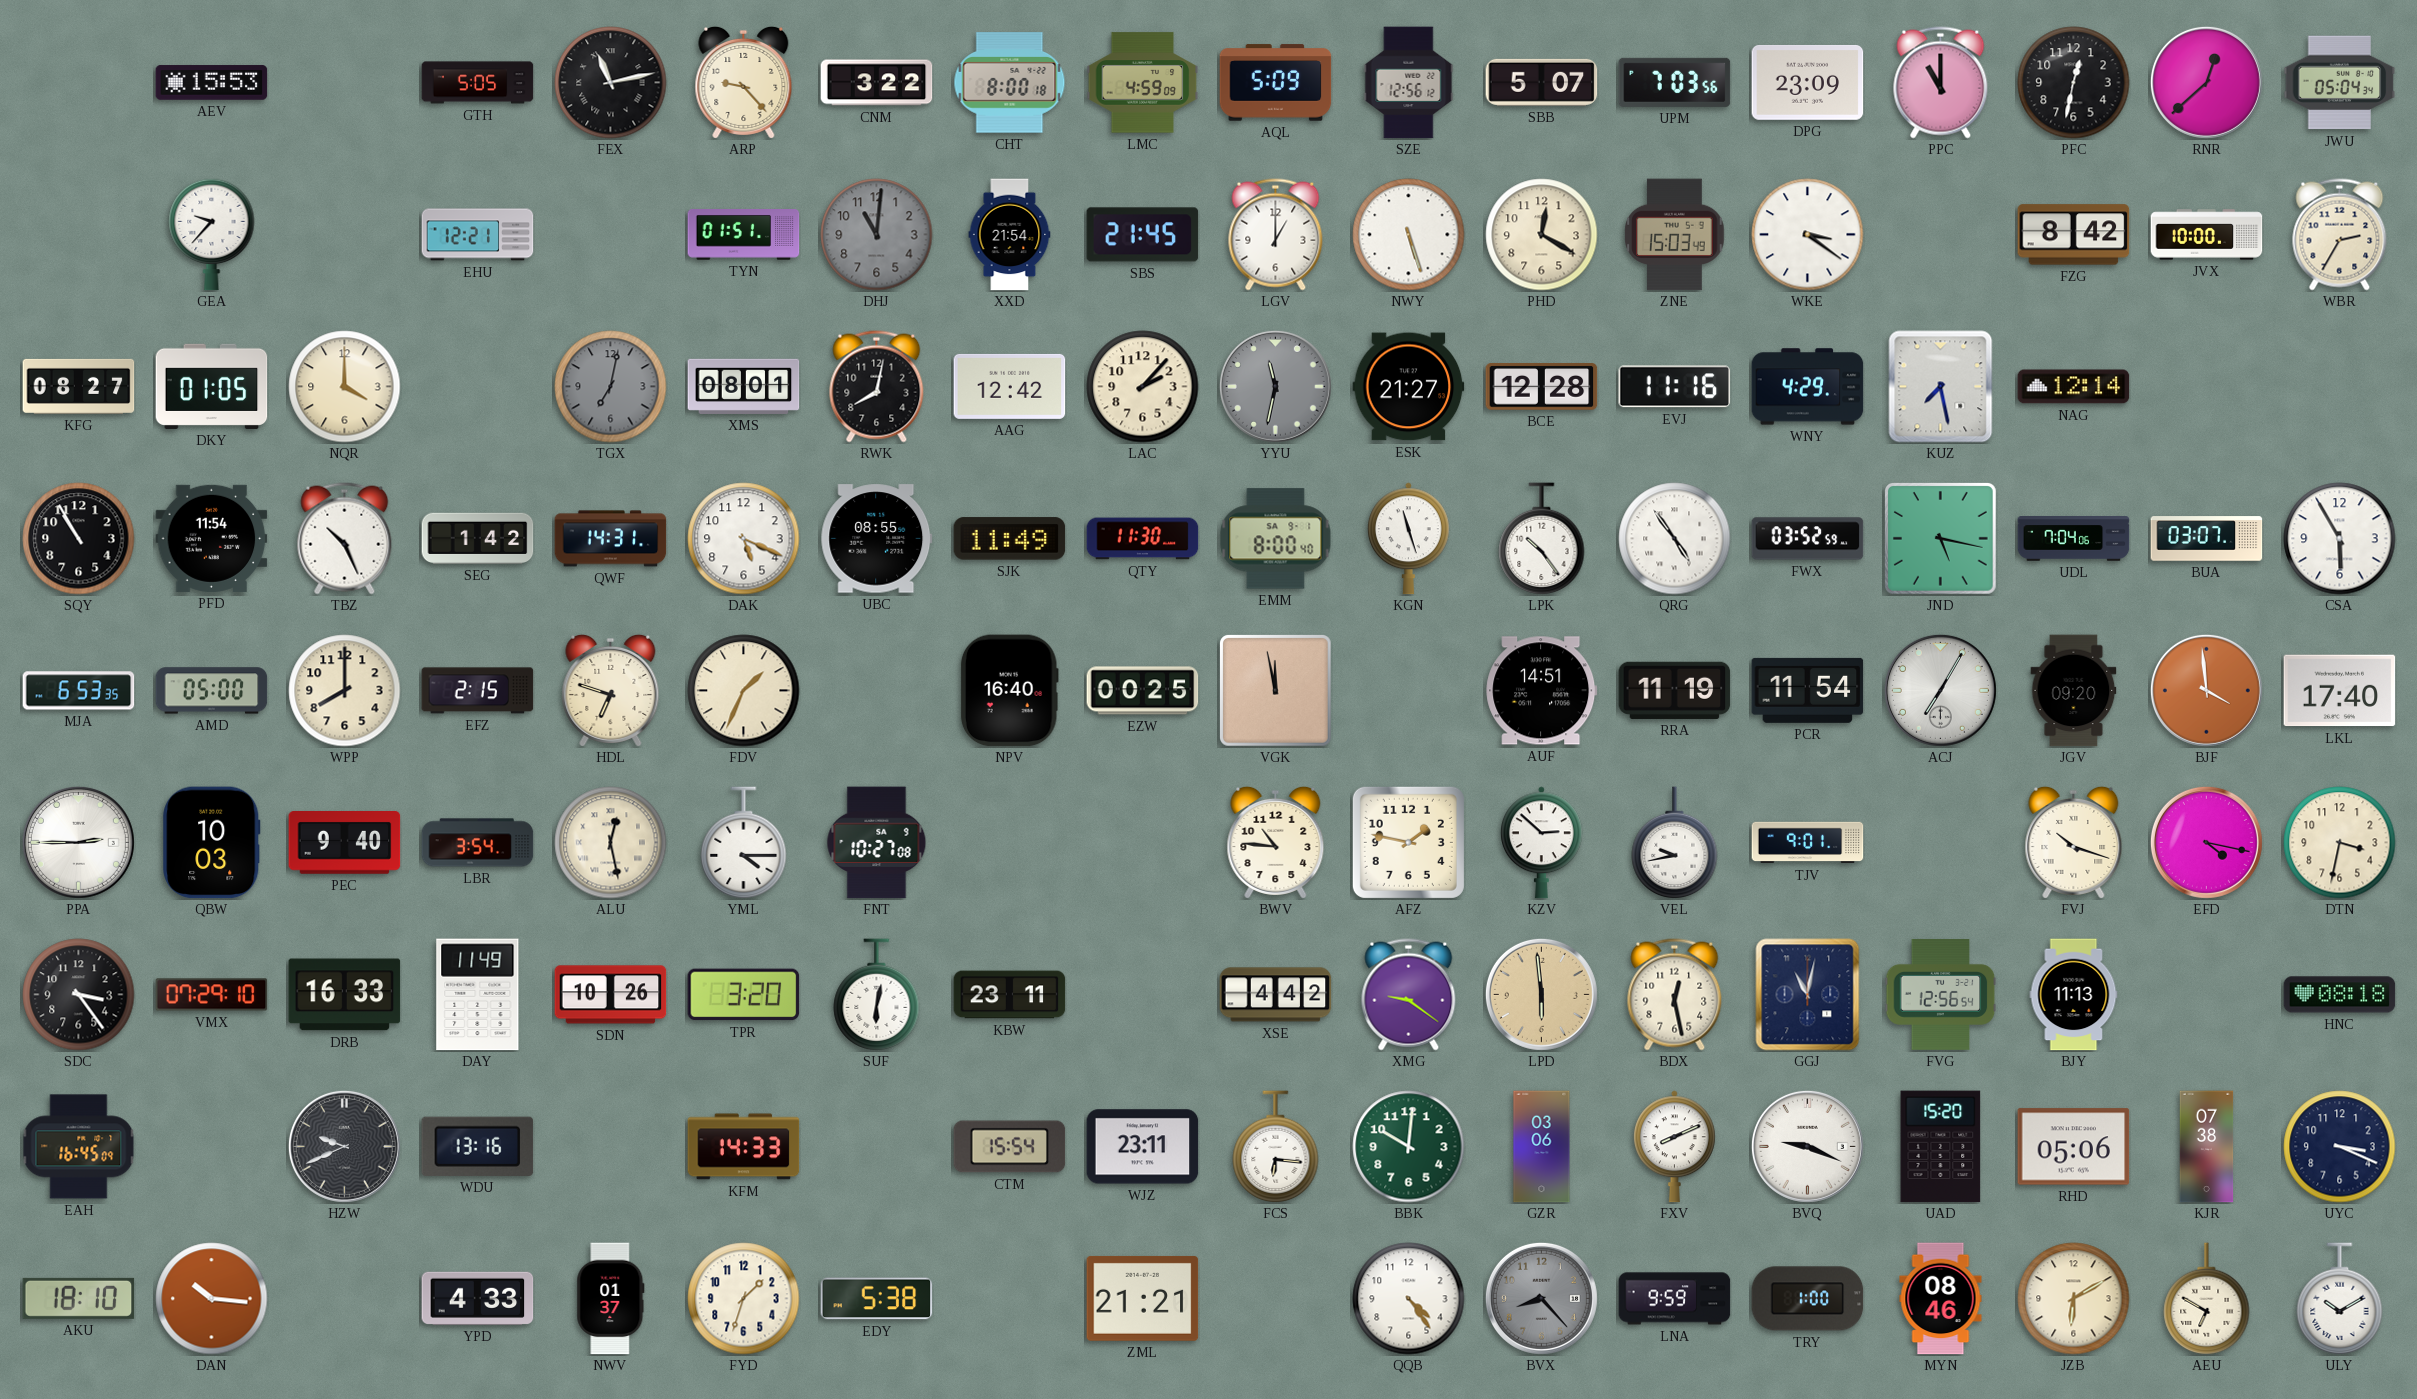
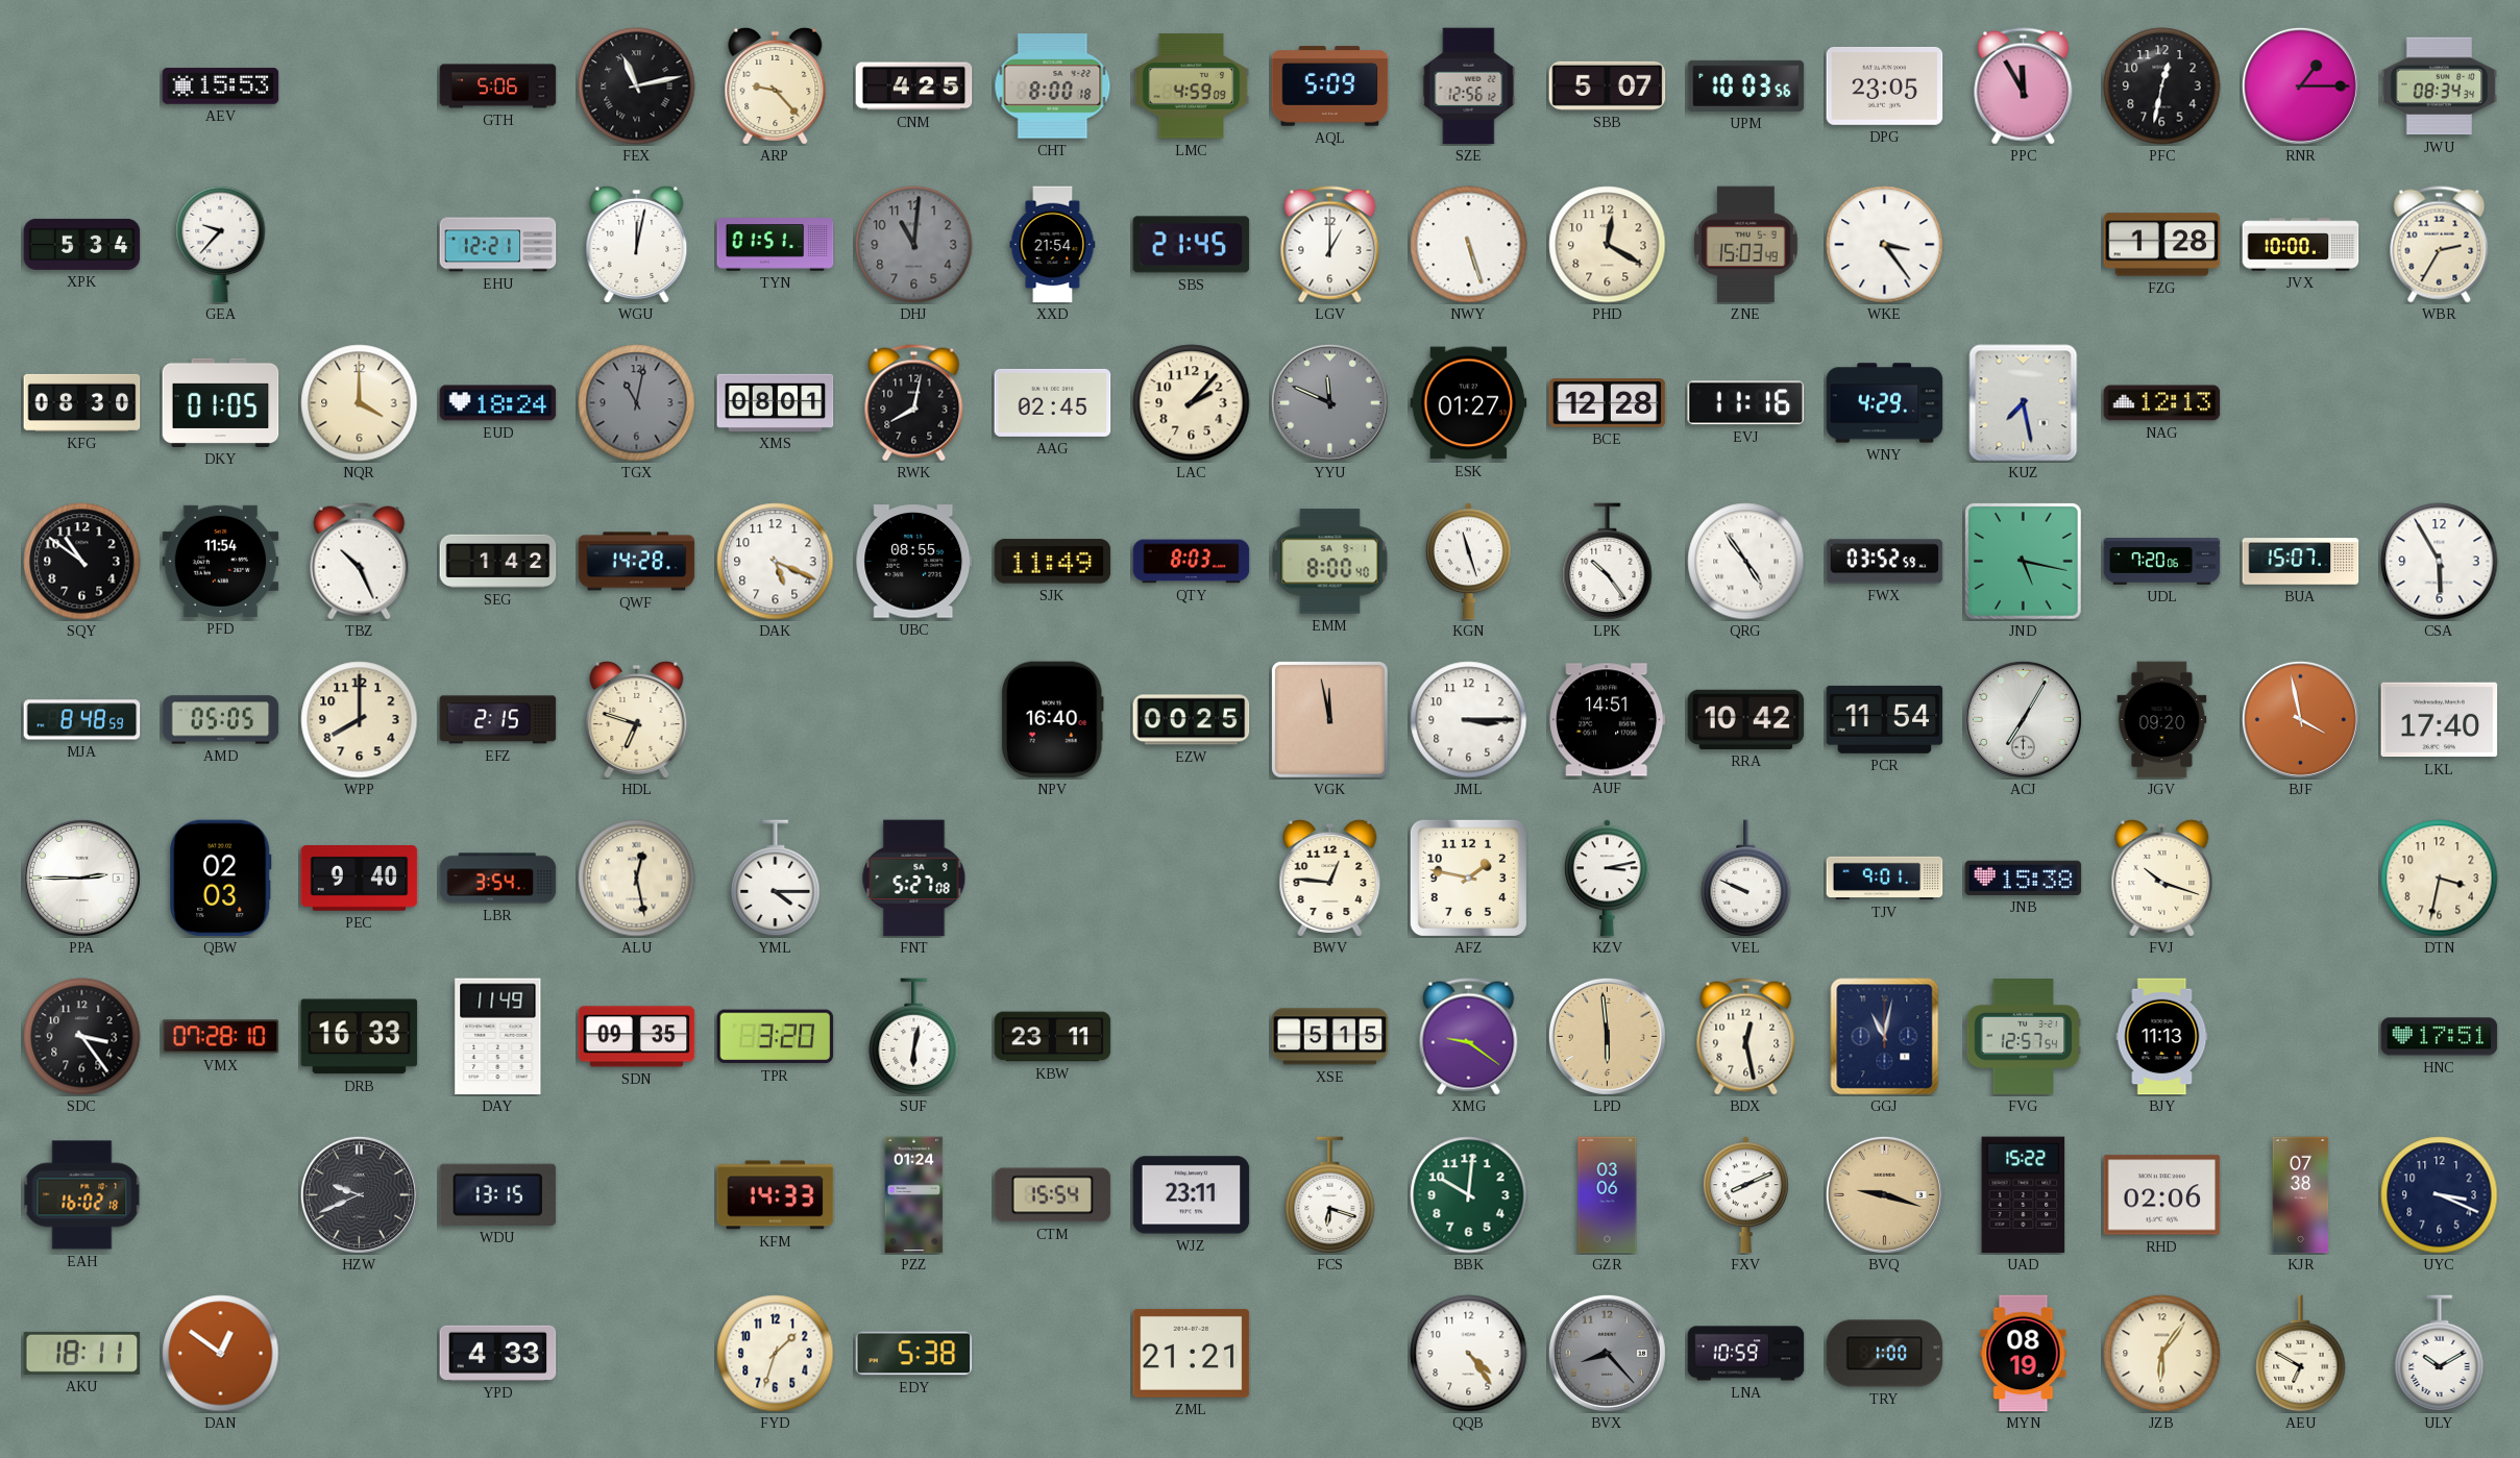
GTH: 5:05 -> 5:06
CNM: 3:22 -> 4:25
UPM: 7:03 -> 10:03
DPG: 23:09 -> 23:05
PPC: 11:00 -> 11:55
RNR: 12:38 -> 1:15
JWU: 05:04 -> 08:34
XPK: none -> 5:34
WGU: none -> 12:02
WKE: 3:21 -> 3:24
FZG: 8:42 -> 1:28
KFG: 08:27 -> 08:30
EUD: none -> 18:24
TGX: 7:02 -> 11:02
AAG: 12:42 -> 02:45
YYU: 11:32 -> 11:49
ESK: 21:27 -> 01:27
NAG: 12:14 -> 12:13
SQY: 10:55 -> 10:51
QWF: 14:31 -> 14:28
QTY: 11:30 -> 8:03
UDL: 7:04 -> 7:20
BUA: 03:07 -> 15:07
MJA: 6:53 -> 8:48
AMD: 05:00 -> 05:05
FDV: 1:34 -> none
JML: none -> 3:15
RRA: 11:19 -> 10:42
BJF: 3:59 -> 3:58
QBW: 10:03 -> 02:03
FNT: 10:27 -> 5:27
BWV: 10:46 -> 12:46
KZV: 2:52 -> 3:13
VEL: 9:43 -> 9:49
JNB: none -> 15:38
EFD: 4:17 -> none
VMX: 07:29 -> 07:28
SDN: 10:26 -> 09:35
XSE: 4:42 -> 5:15
FVG: 12:56 -> 12:57
HNC: 08:18 -> 17:51
EAH: 16:45 -> 16:02
WDU: 13:16 -> 13:15
PZZ: none -> 01:24
FCS: 6:16 -> 6:18
BVQ: 9:19 -> 9:18
BVQ dial: white -> champagne
UAD: 15:20 -> 15:22
RHD: 05:06 -> 02:06
AKU: 18:10 -> 18:11
DAN: 10:16 -> 12:51
NWV: 01:37 -> none
LNA: 9:59 -> 10:59
MYN: 08:46 -> 08:19
JZB: 6:10 -> 6:06
